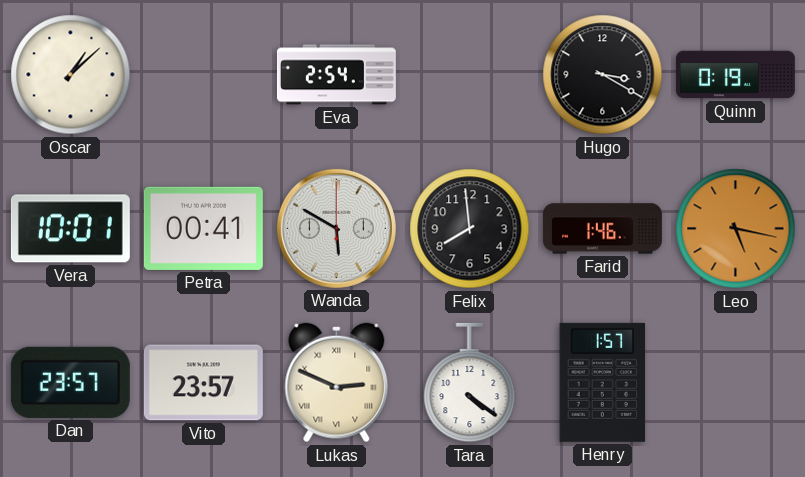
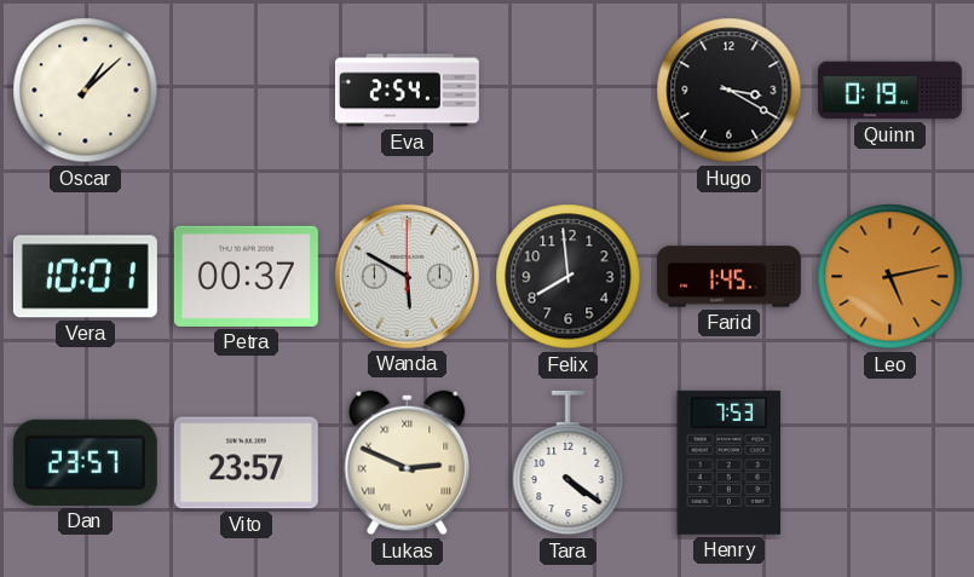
Petra: 00:41 -> 00:37
Farid: 1:46 -> 1:45
Leo: 5:17 -> 5:13
Henry: 1:57 -> 7:53
